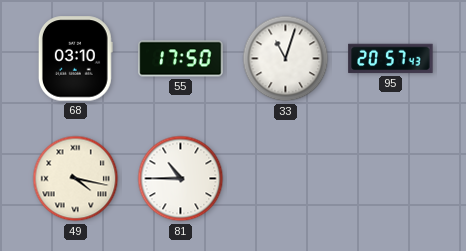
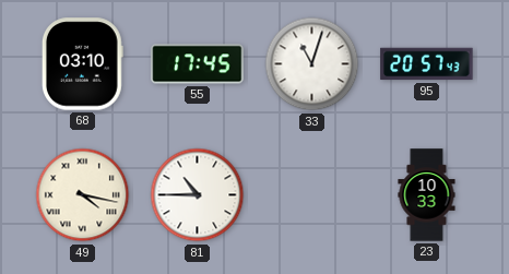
55: 17:50 -> 17:45
23: none -> 10:33
